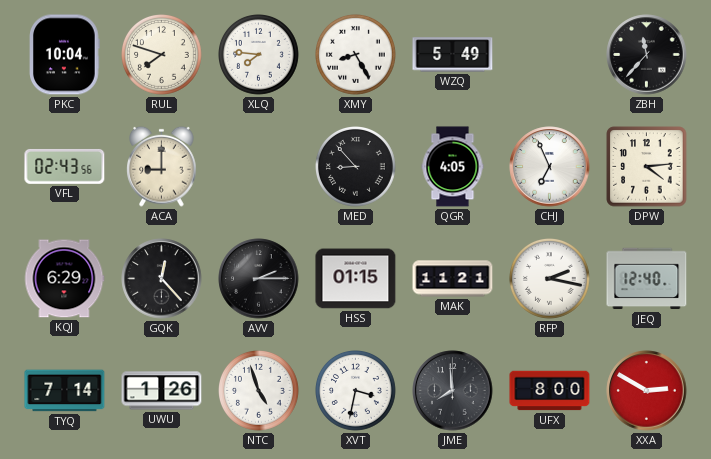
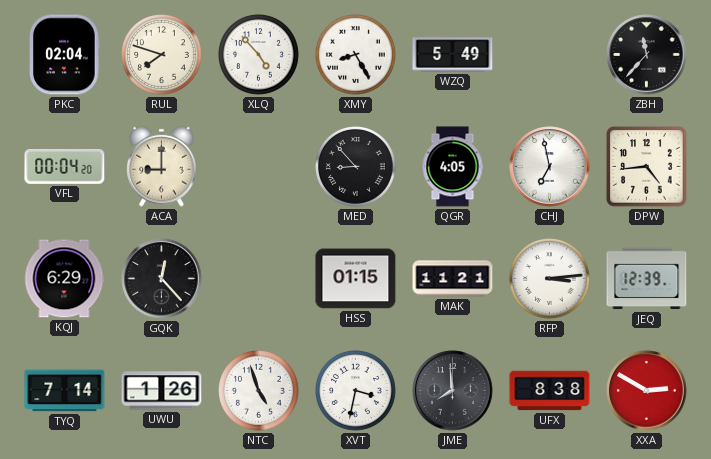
PKC: 10:04 -> 02:04
XLQ: 7:46 -> 4:53
VFL: 02:43 -> 00:04
CHJ: 6:56 -> 6:58
DPW: 4:14 -> 4:44
AVV: 2:15 -> none
RFP: 2:17 -> 3:14
JEQ: 12:40 -> 12:39
UFX: 8:00 -> 8:38
